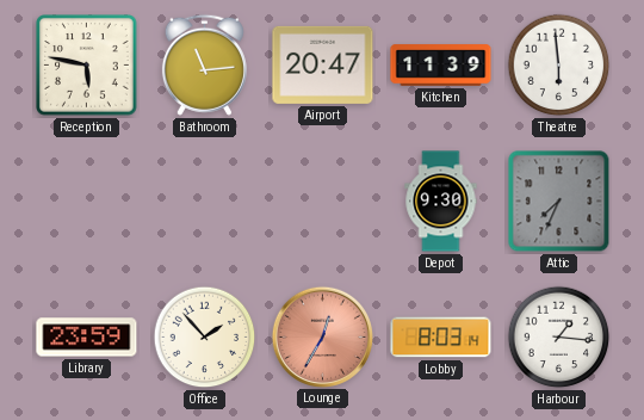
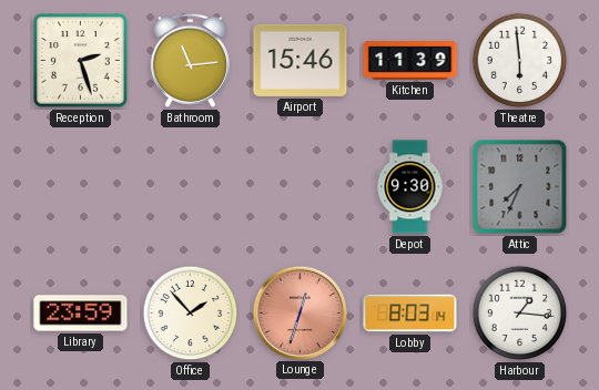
Reception: 5:47 -> 2:27
Airport: 20:47 -> 15:46
Lounge: 12:35 -> 12:33
